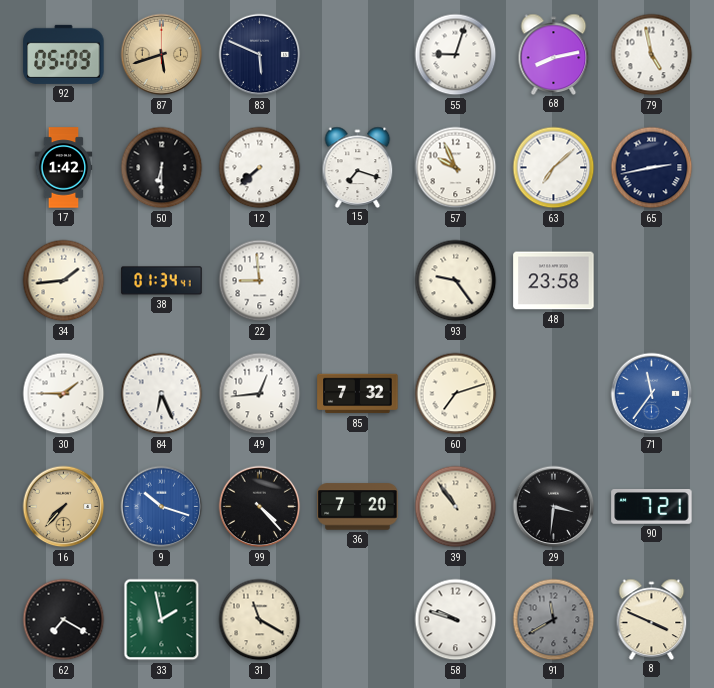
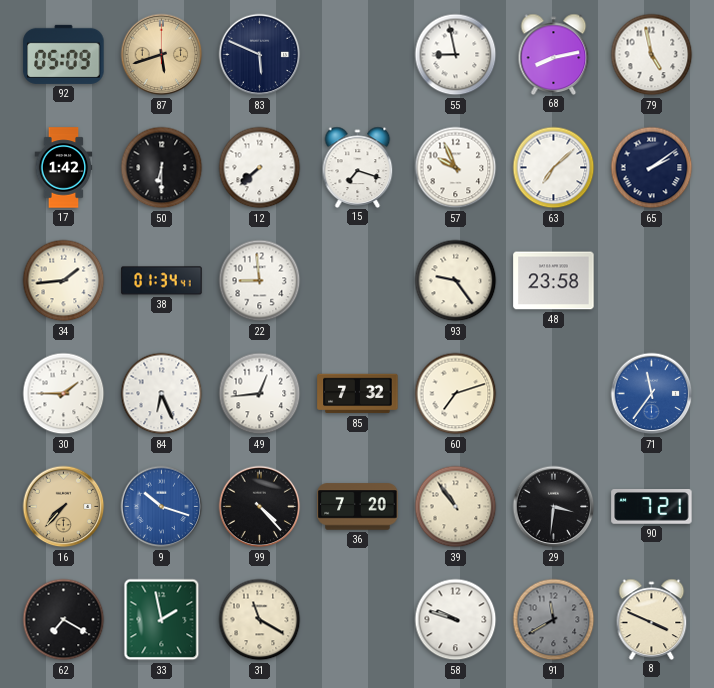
55: 9:03 -> 8:58
65: 2:43 -> 2:09
